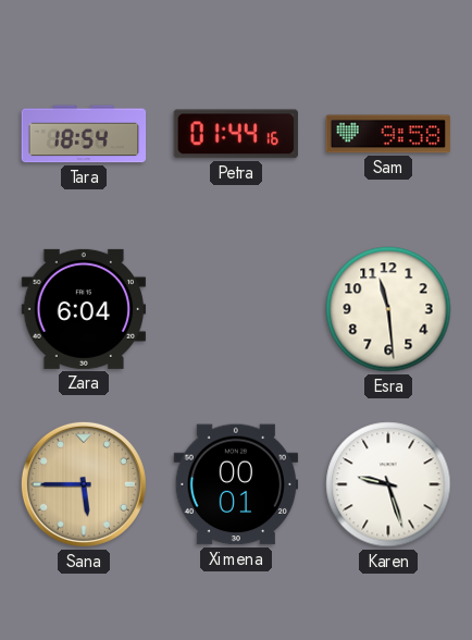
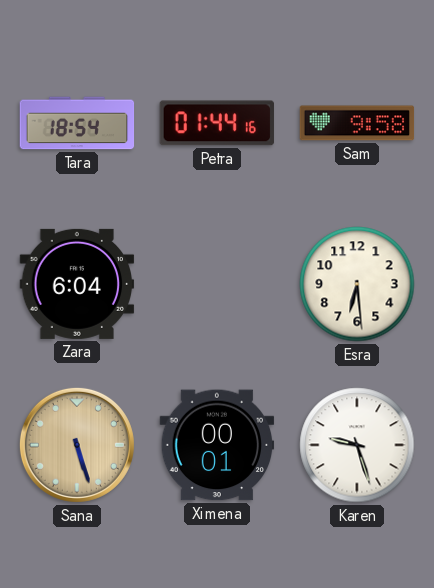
Esra: 11:29 -> 6:29
Sana: 5:45 -> 5:27
